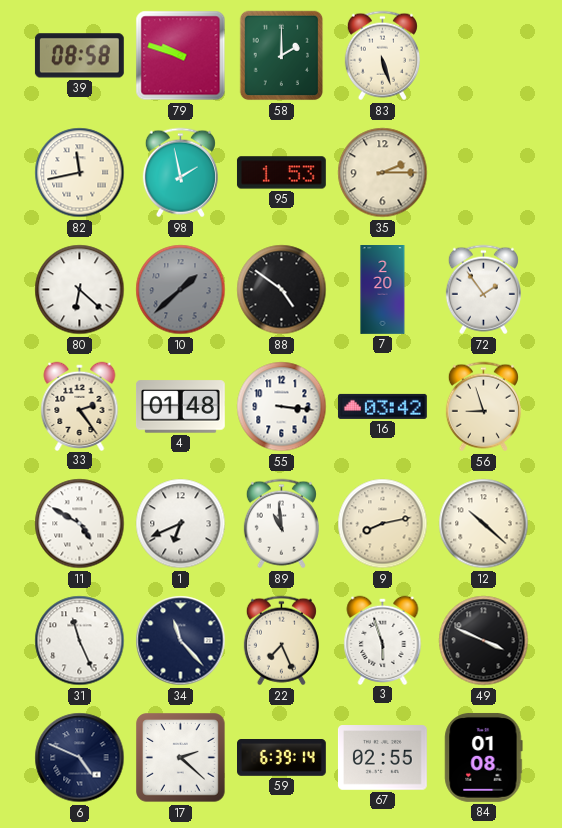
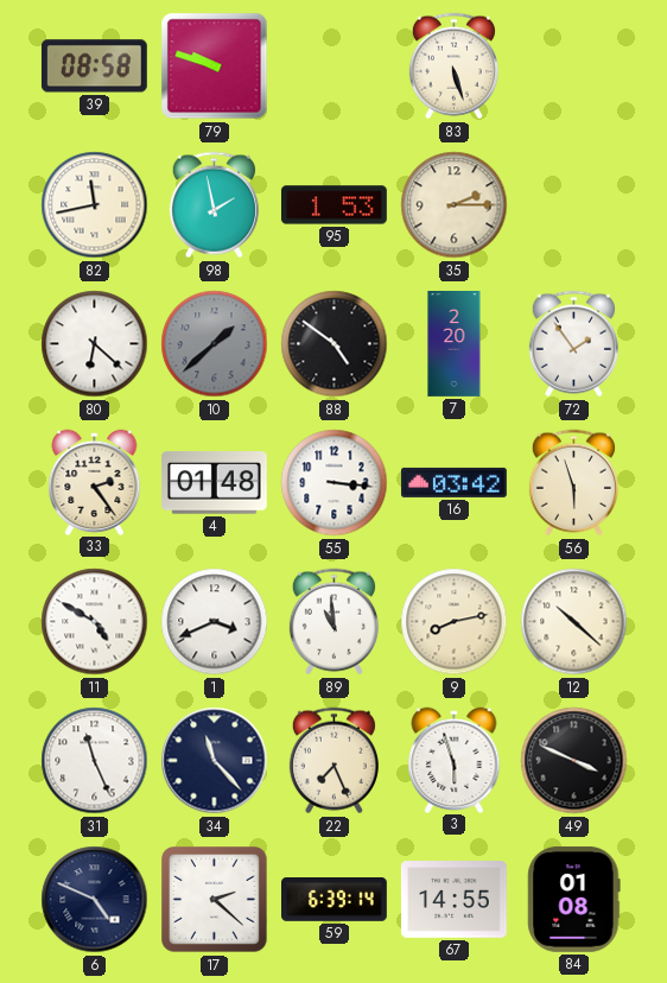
58: 2:00 -> none
56: 8:57 -> 5:57
1: 6:41 -> 3:41
67: 02:55 -> 14:55
